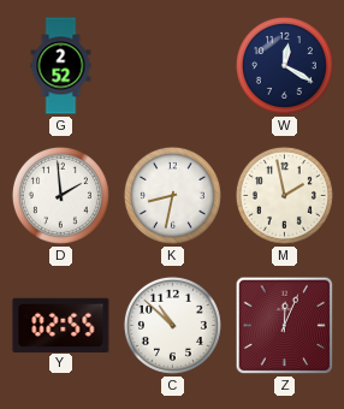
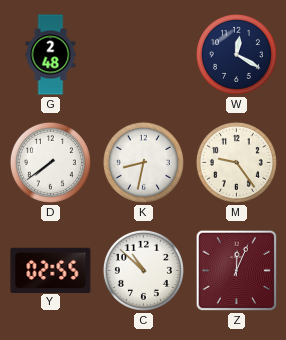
G: 2:52 -> 2:48
D: 1:59 -> 7:39
M: 1:58 -> 9:24
